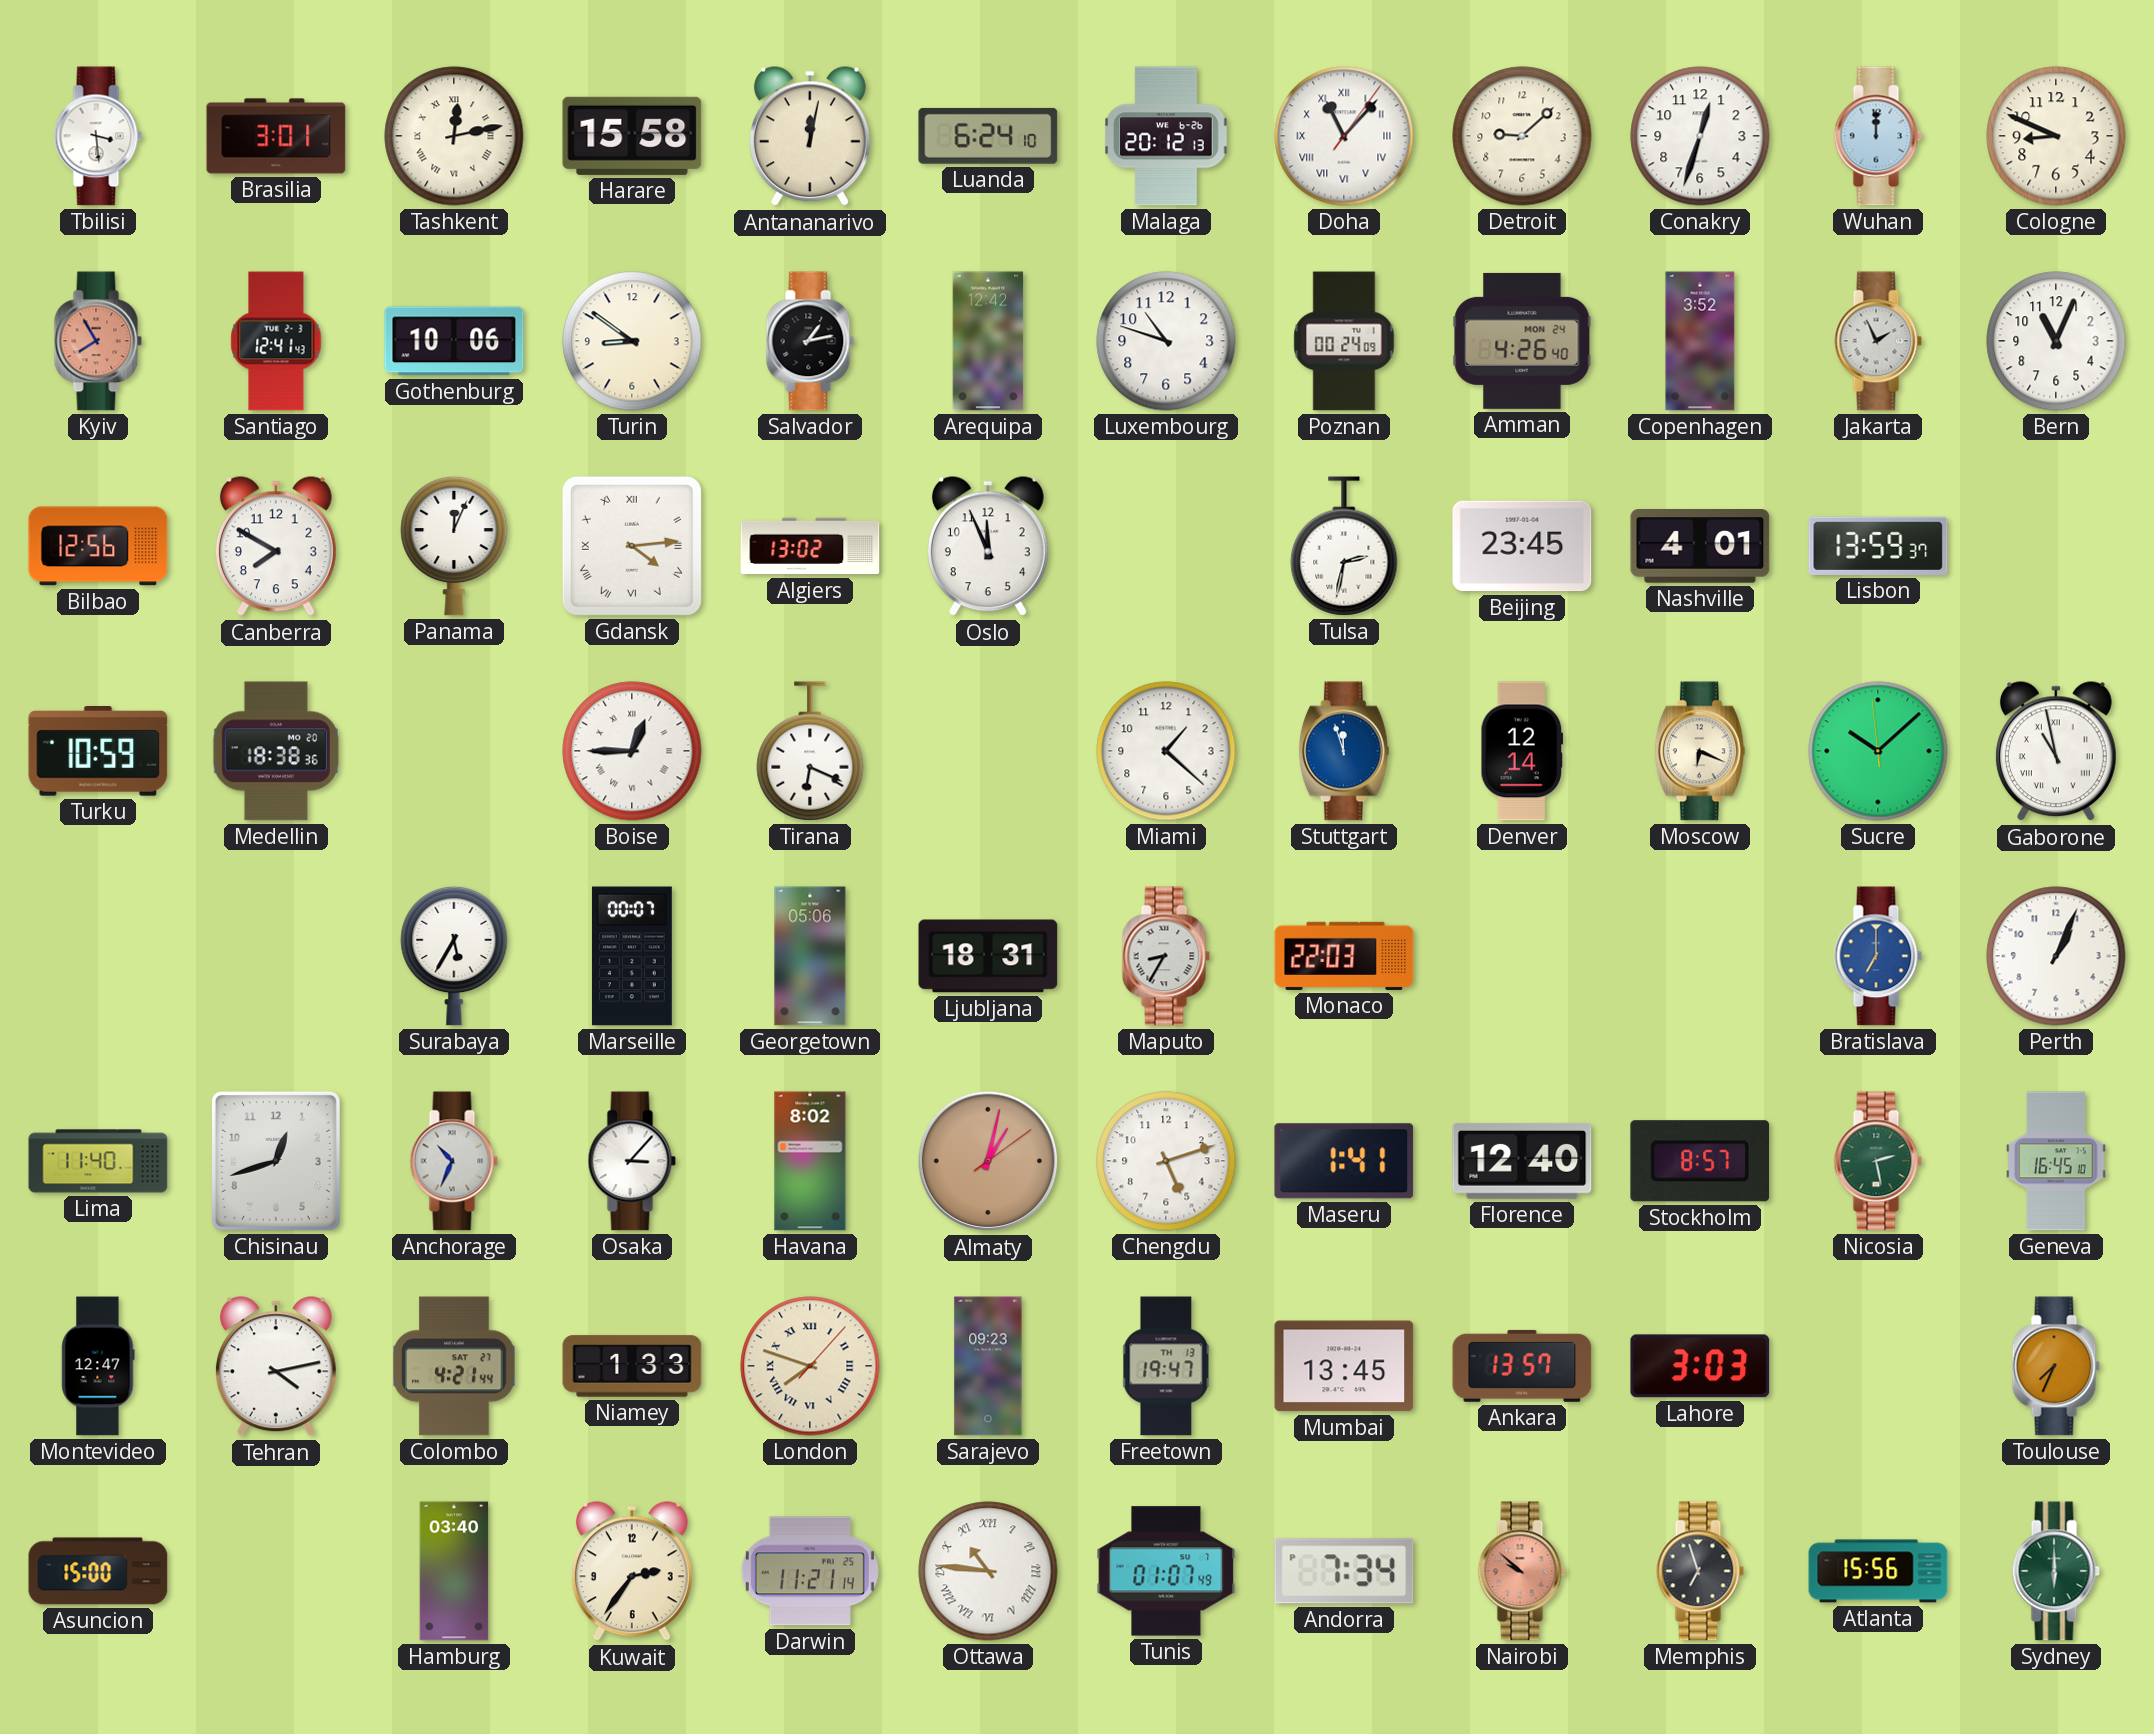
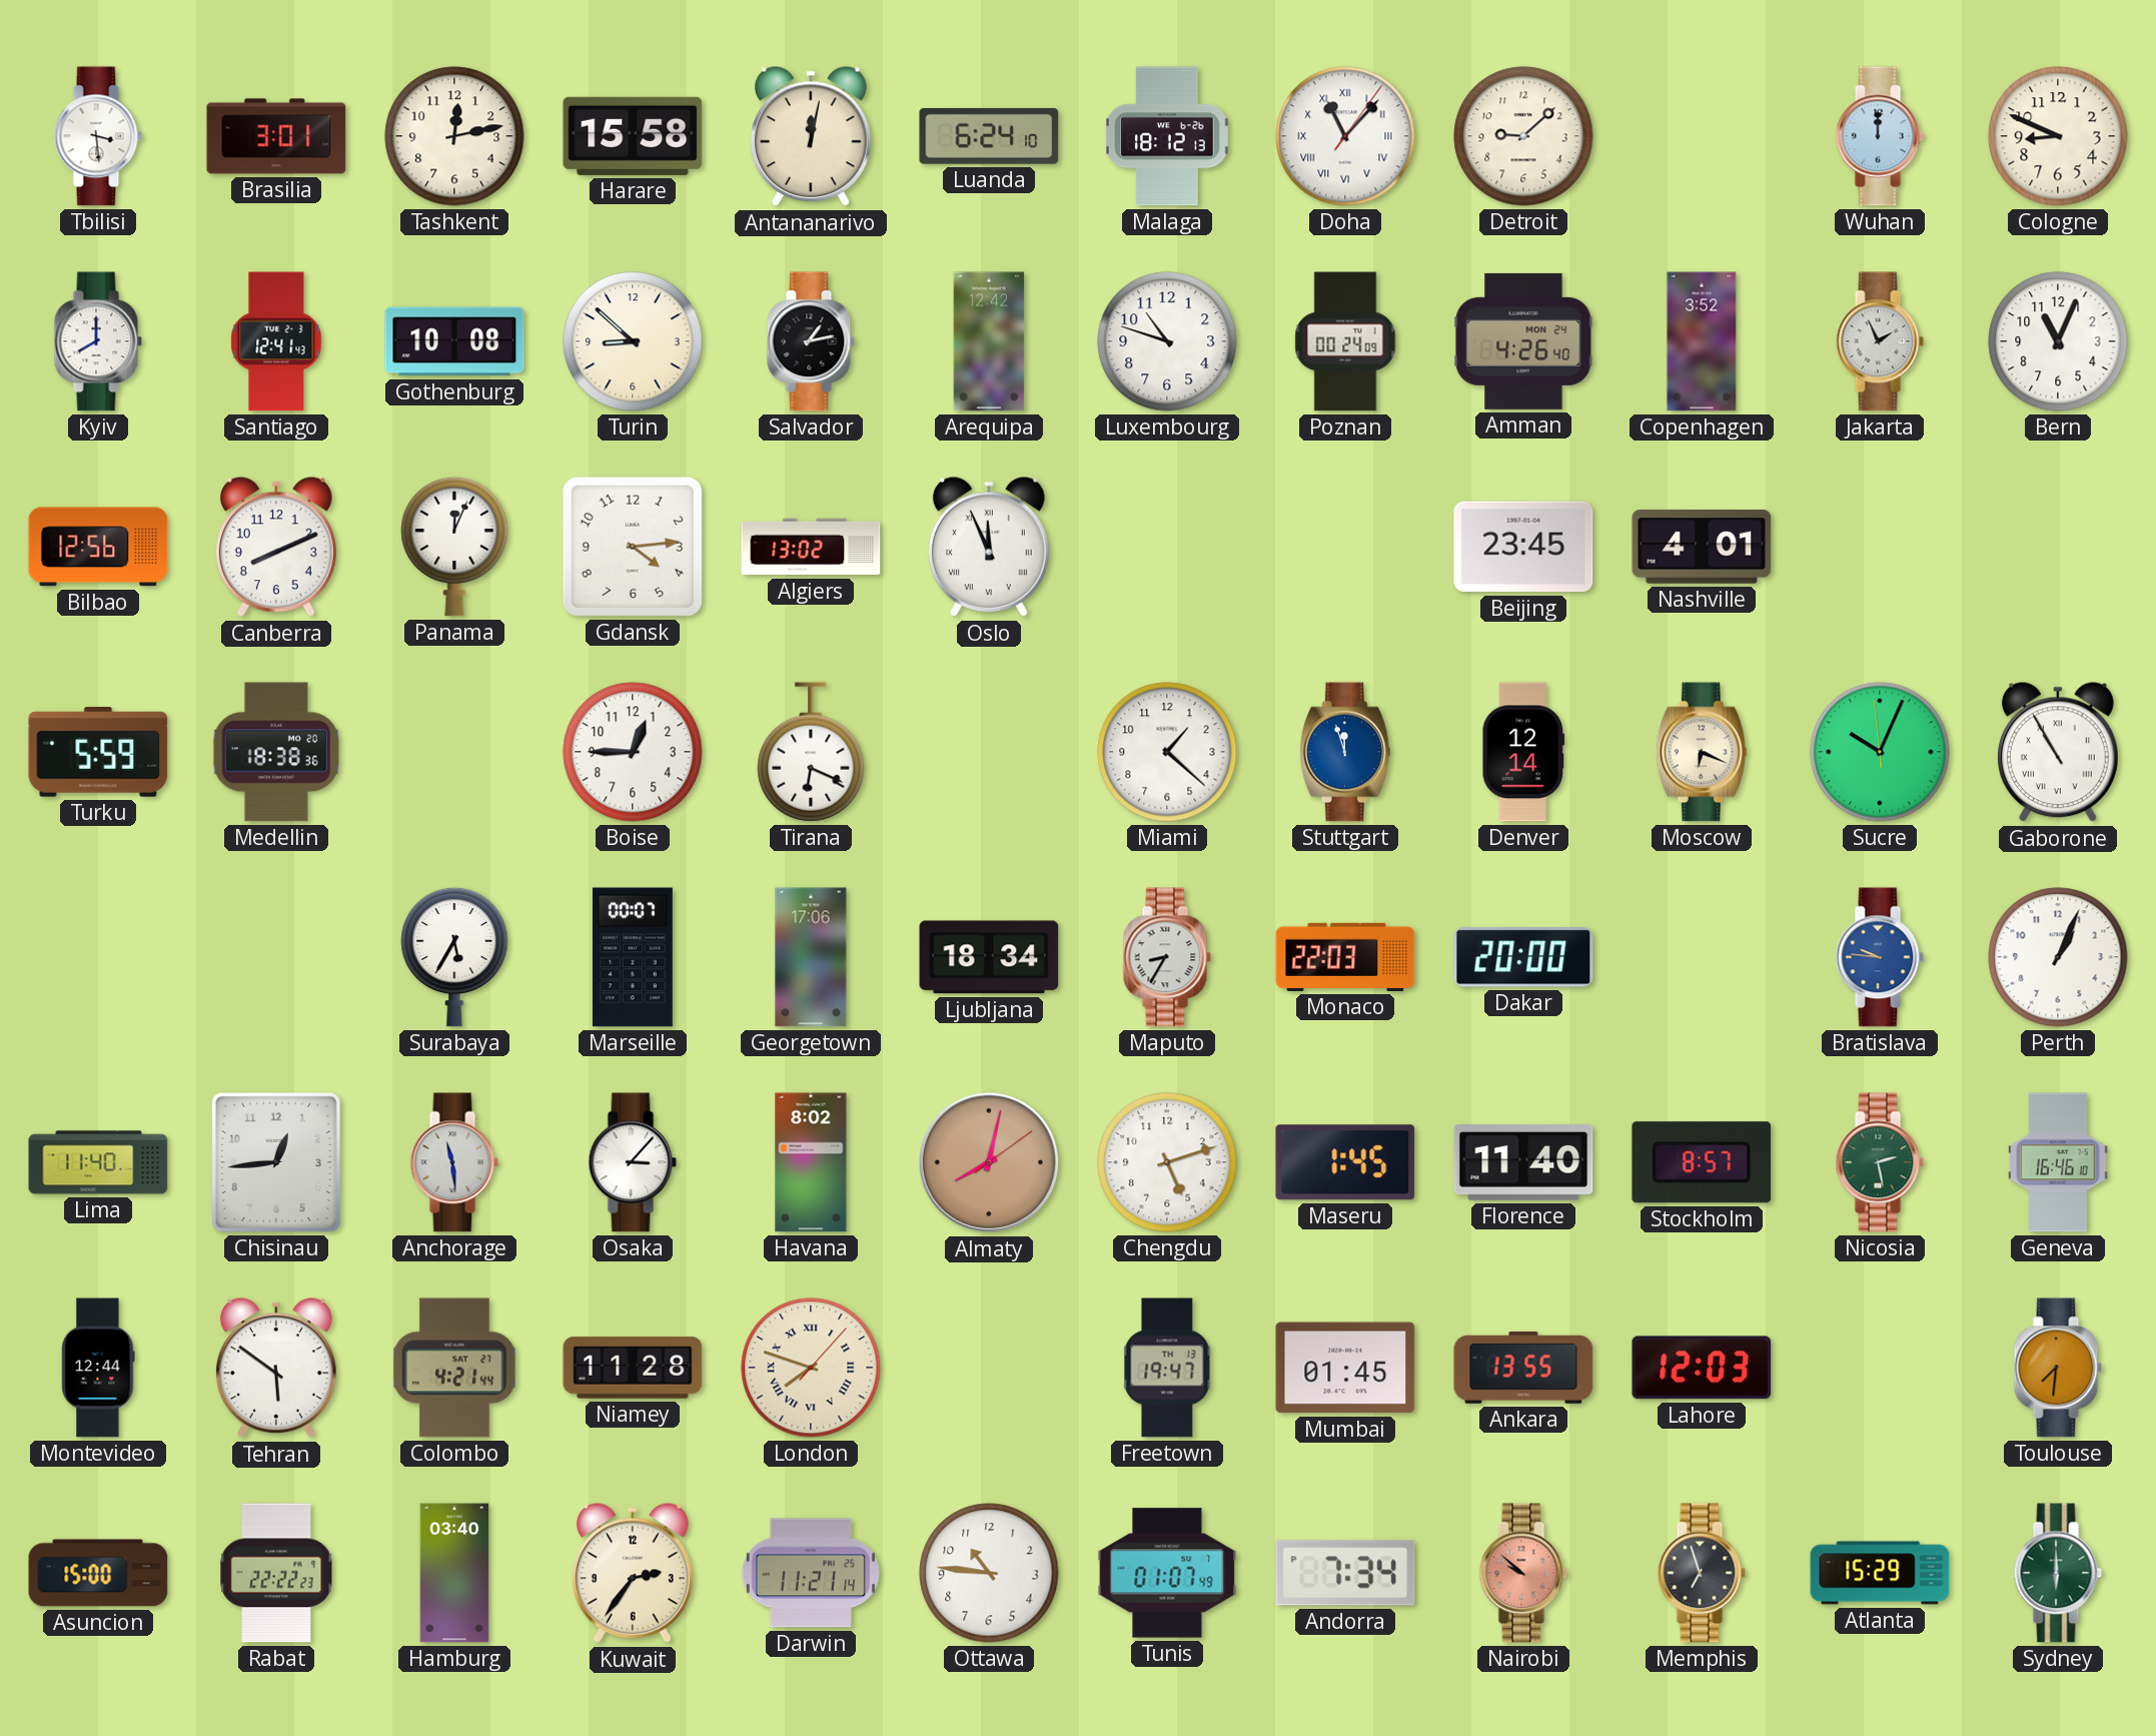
Tashkent numerals: Roman -> Arabic
Malaga: 20:12 -> 18:12
Conakry: 12:33 -> none
Kyiv: 7:55 -> 8:00
Kyiv dial: salmon -> white
Gothenburg: 10:06 -> 10:08
Turin: 8:51 -> 8:52
Canberra: 7:50 -> 8:11
Gdansk numerals: Roman -> Arabic
Oslo numerals: Arabic -> Roman
Tulsa: 2:32 -> none
Lisbon: 13:59 -> none
Turku: 10:59 -> 5:59
Boise numerals: Roman -> Arabic
Sucre: 10:07 -> 10:03
Gaborone: 10:58 -> 10:55
Georgetown: 05:06 -> 17:06
Ljubljana: 18:31 -> 18:34
Dakar: none -> 20:00
Bratislava: 7:00 -> 9:46
Chisinau: 12:42 -> 12:44
Anchorage: 10:34 -> 11:29
Almaty: 1:02 -> 8:02
Maseru: 1:41 -> 1:45
Florence: 12:40 -> 11:40
Geneva: 16:45 -> 16:46
Montevideo: 12:47 -> 12:44
Tehran: 4:13 -> 5:51
Niamey: 1:33 -> 11:28
Sarajevo: 09:23 -> none
Mumbai: 13:45 -> 01:45
Ankara: 13:57 -> 13:55
Lahore: 3:03 -> 12:03
Toulouse: 7:34 -> 7:31
Rabat: none -> 22:22
Ottawa numerals: Roman -> Arabic
Atlanta: 15:56 -> 15:29
